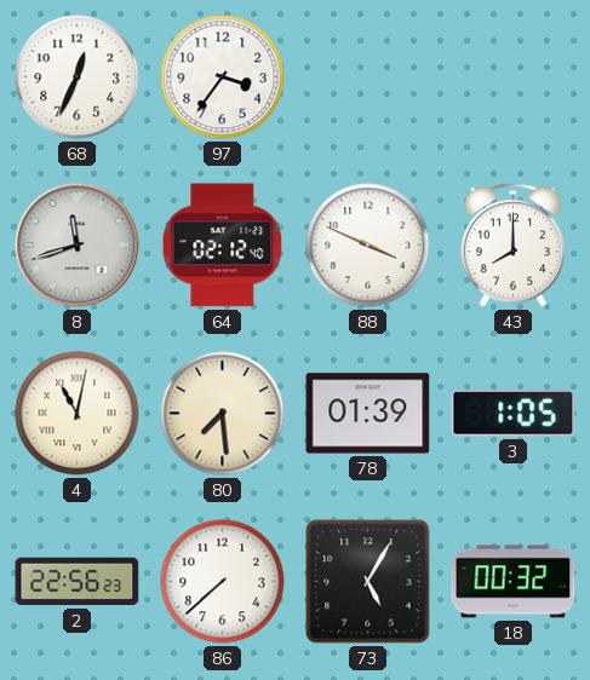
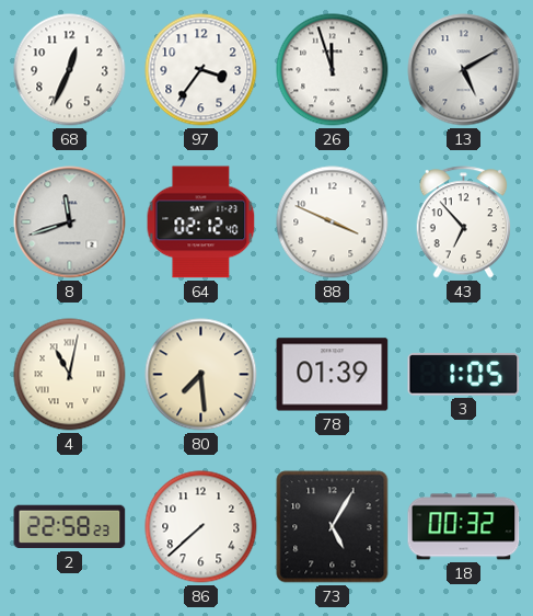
26: none -> 11:57
13: none -> 5:10
43: 8:00 -> 6:53
2: 22:56 -> 22:58
